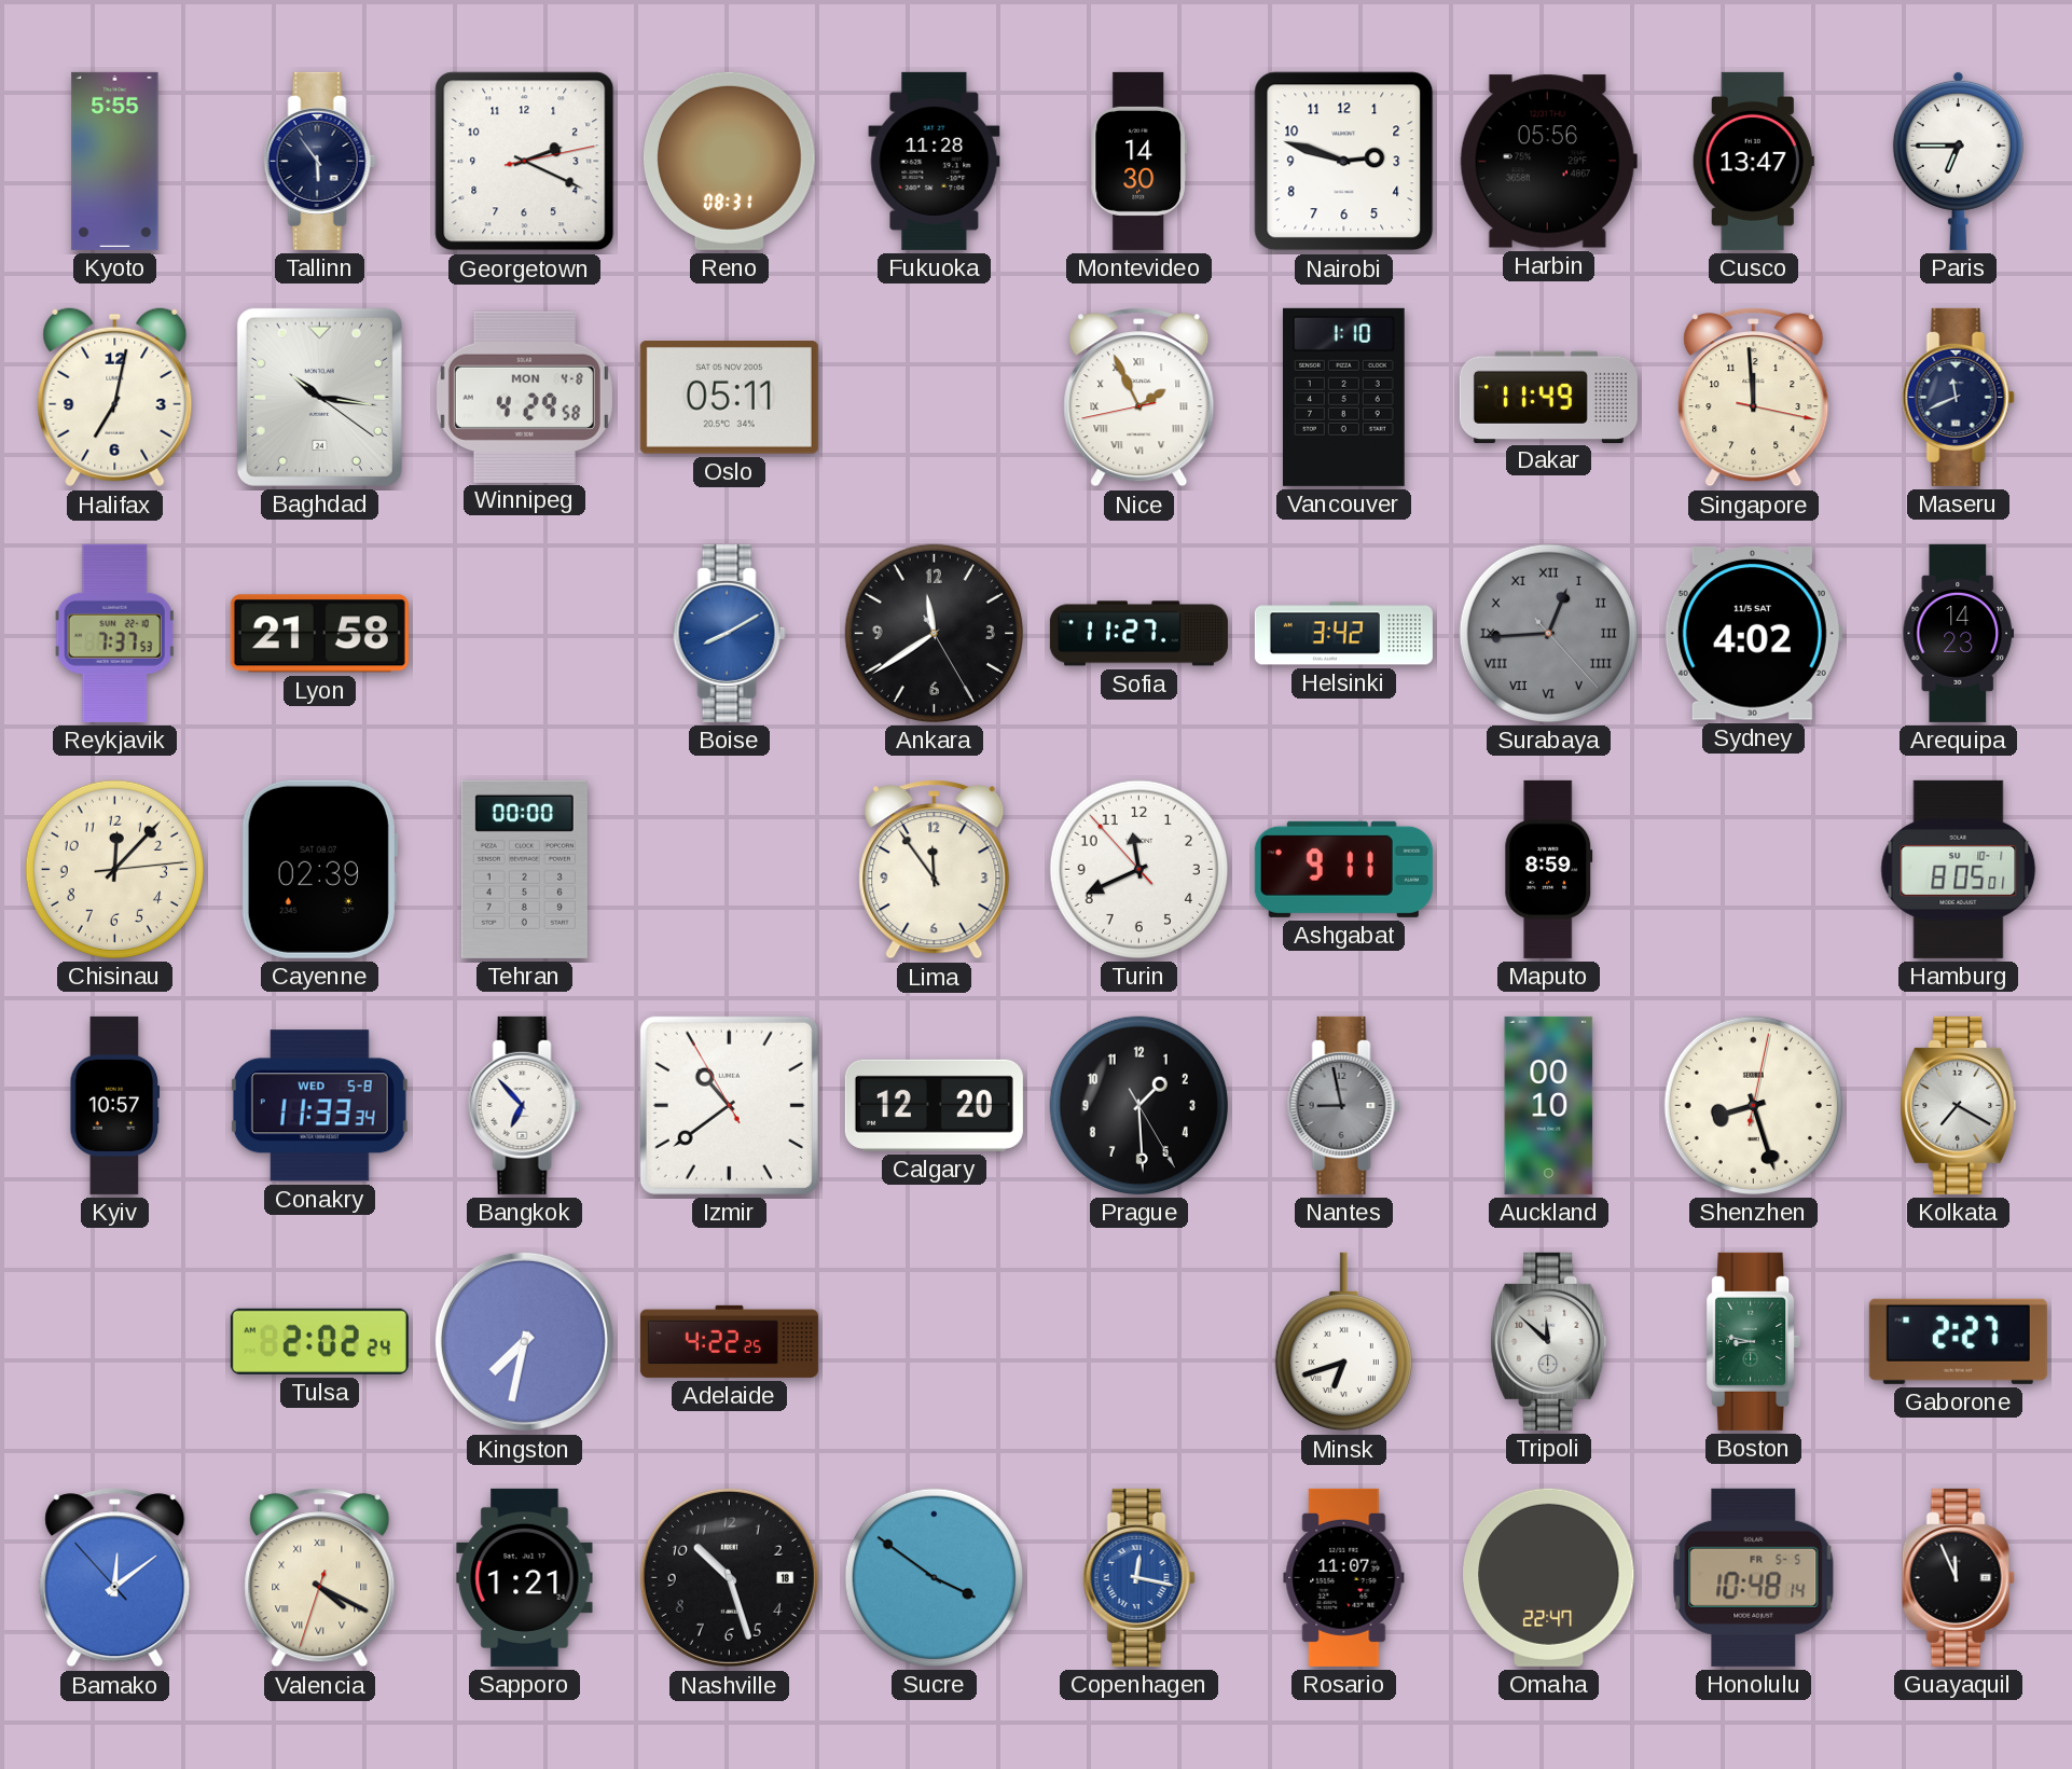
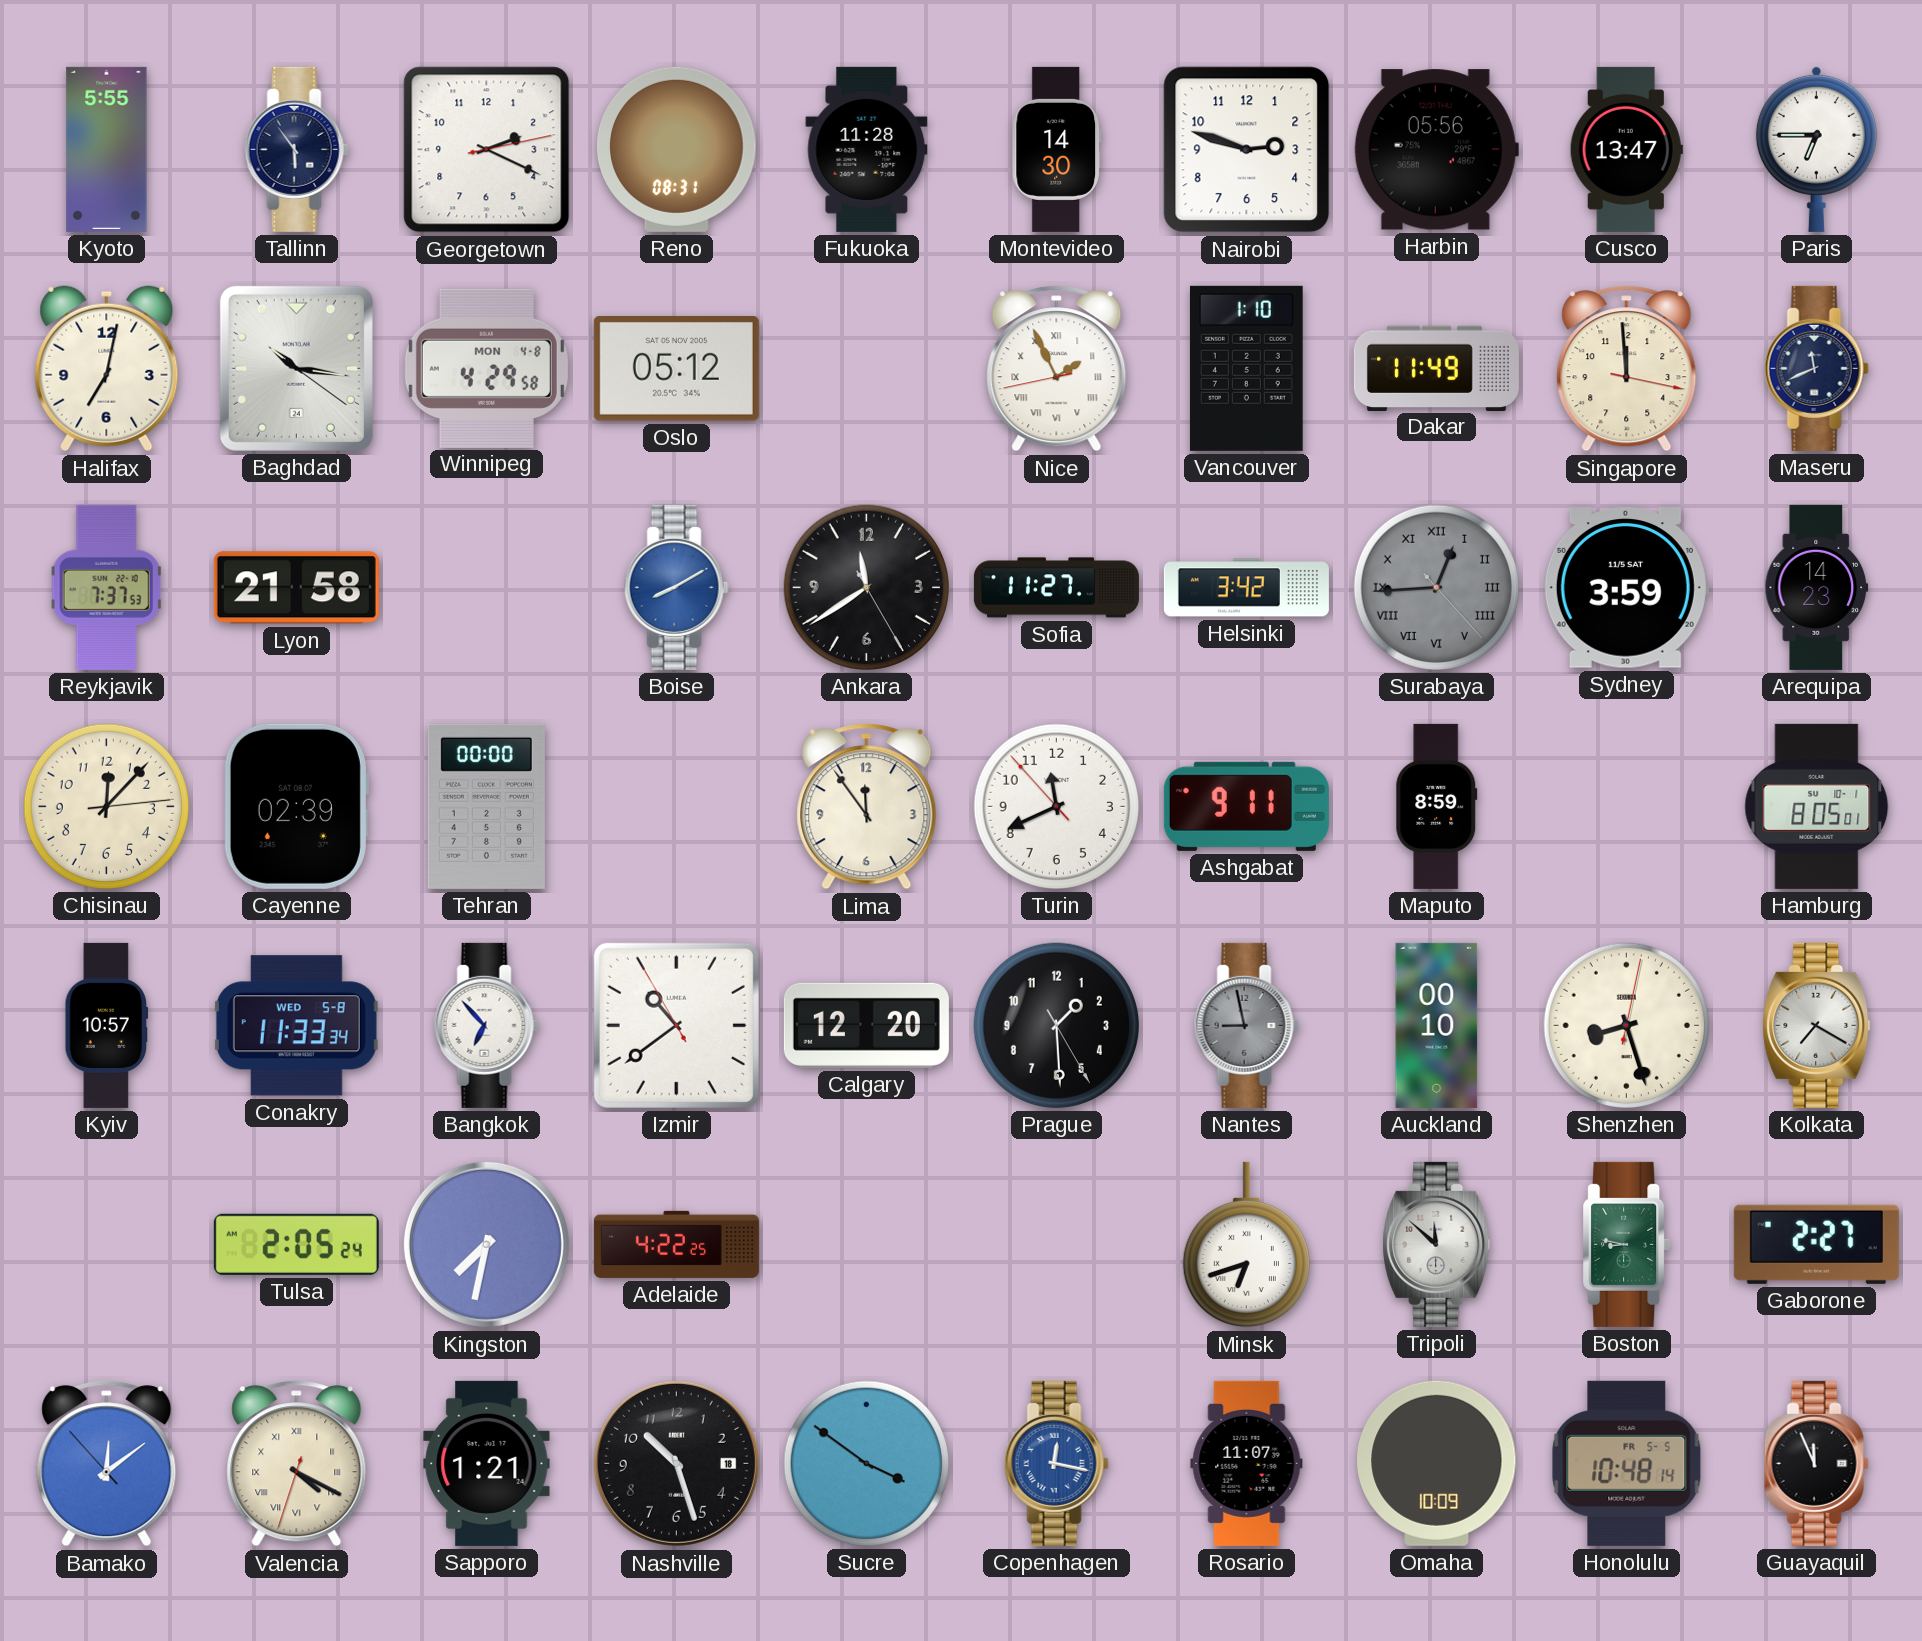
Oslo: 05:11 -> 05:12
Sydney: 4:02 -> 3:59
Tulsa: 2:02 -> 2:05
Omaha: 22:47 -> 10:09
